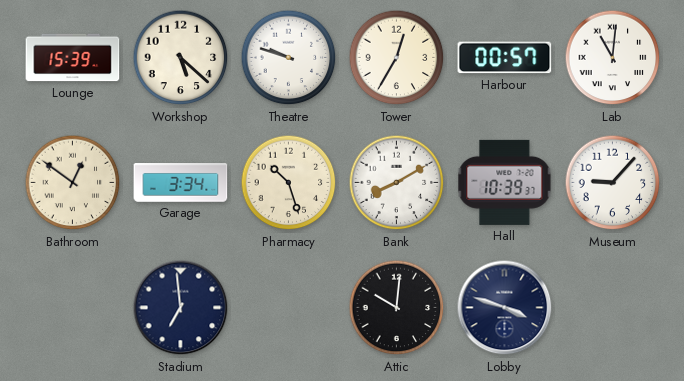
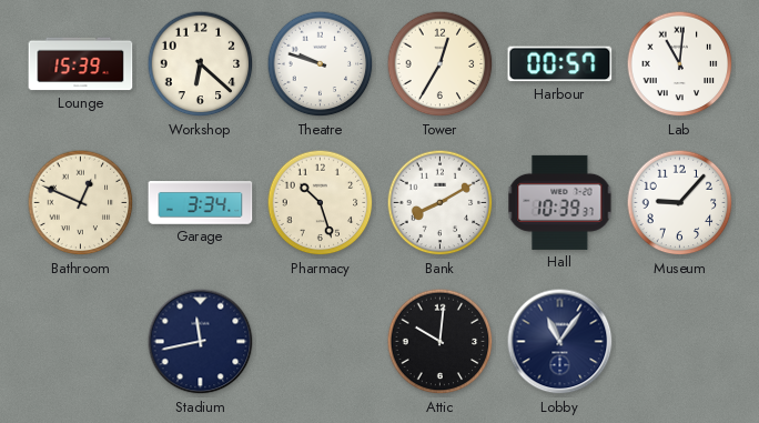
Workshop: 5:22 -> 6:22
Bathroom: 12:51 -> 12:49
Stadium: 6:59 -> 11:43
Lobby: 3:48 -> 11:06
